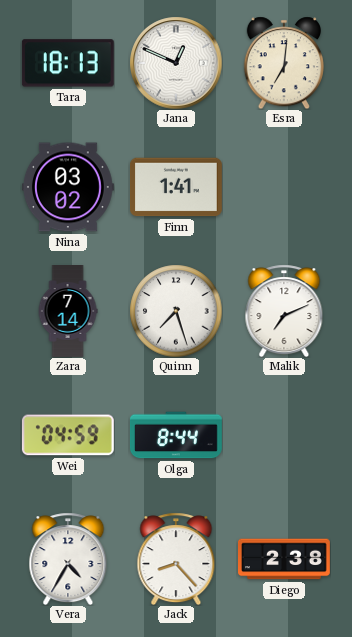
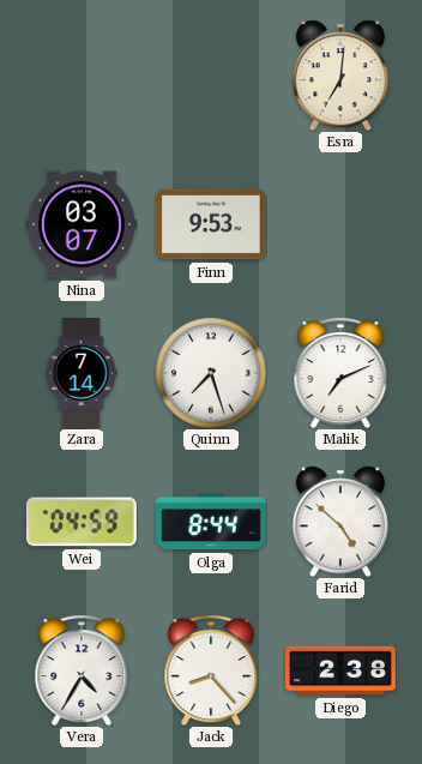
Tara: 18:13 -> none
Jana: 12:49 -> none
Nina: 03:02 -> 03:07
Finn: 1:41 -> 9:53
Farid: none -> 4:52
